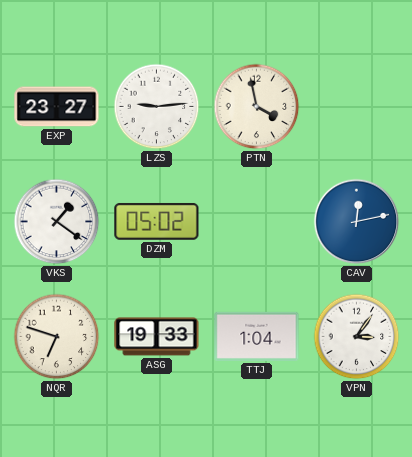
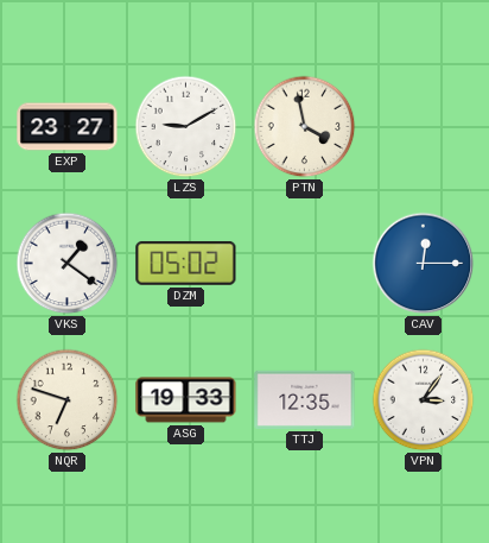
LZS: 9:14 -> 9:10
CAV: 12:13 -> 12:15
TTJ: 1:04 -> 12:35
